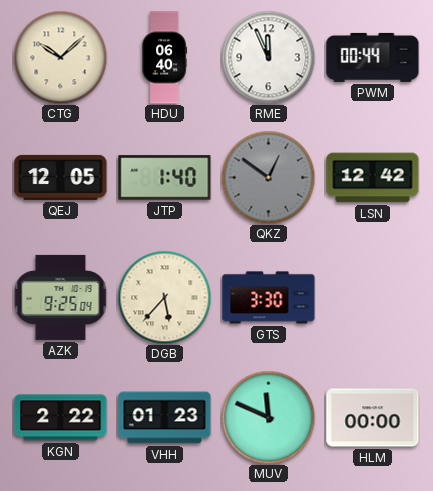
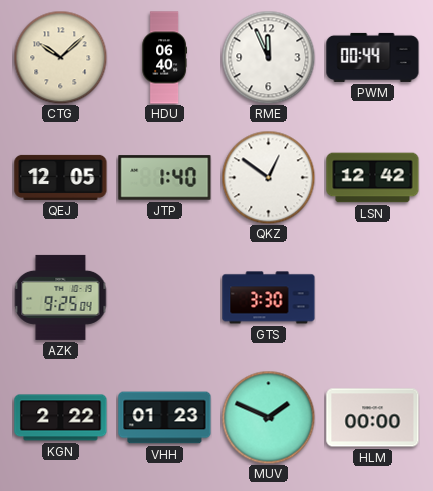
QKZ dial: grey -> white
DGB: 5:37 -> none
MUV: 11:49 -> 1:49
